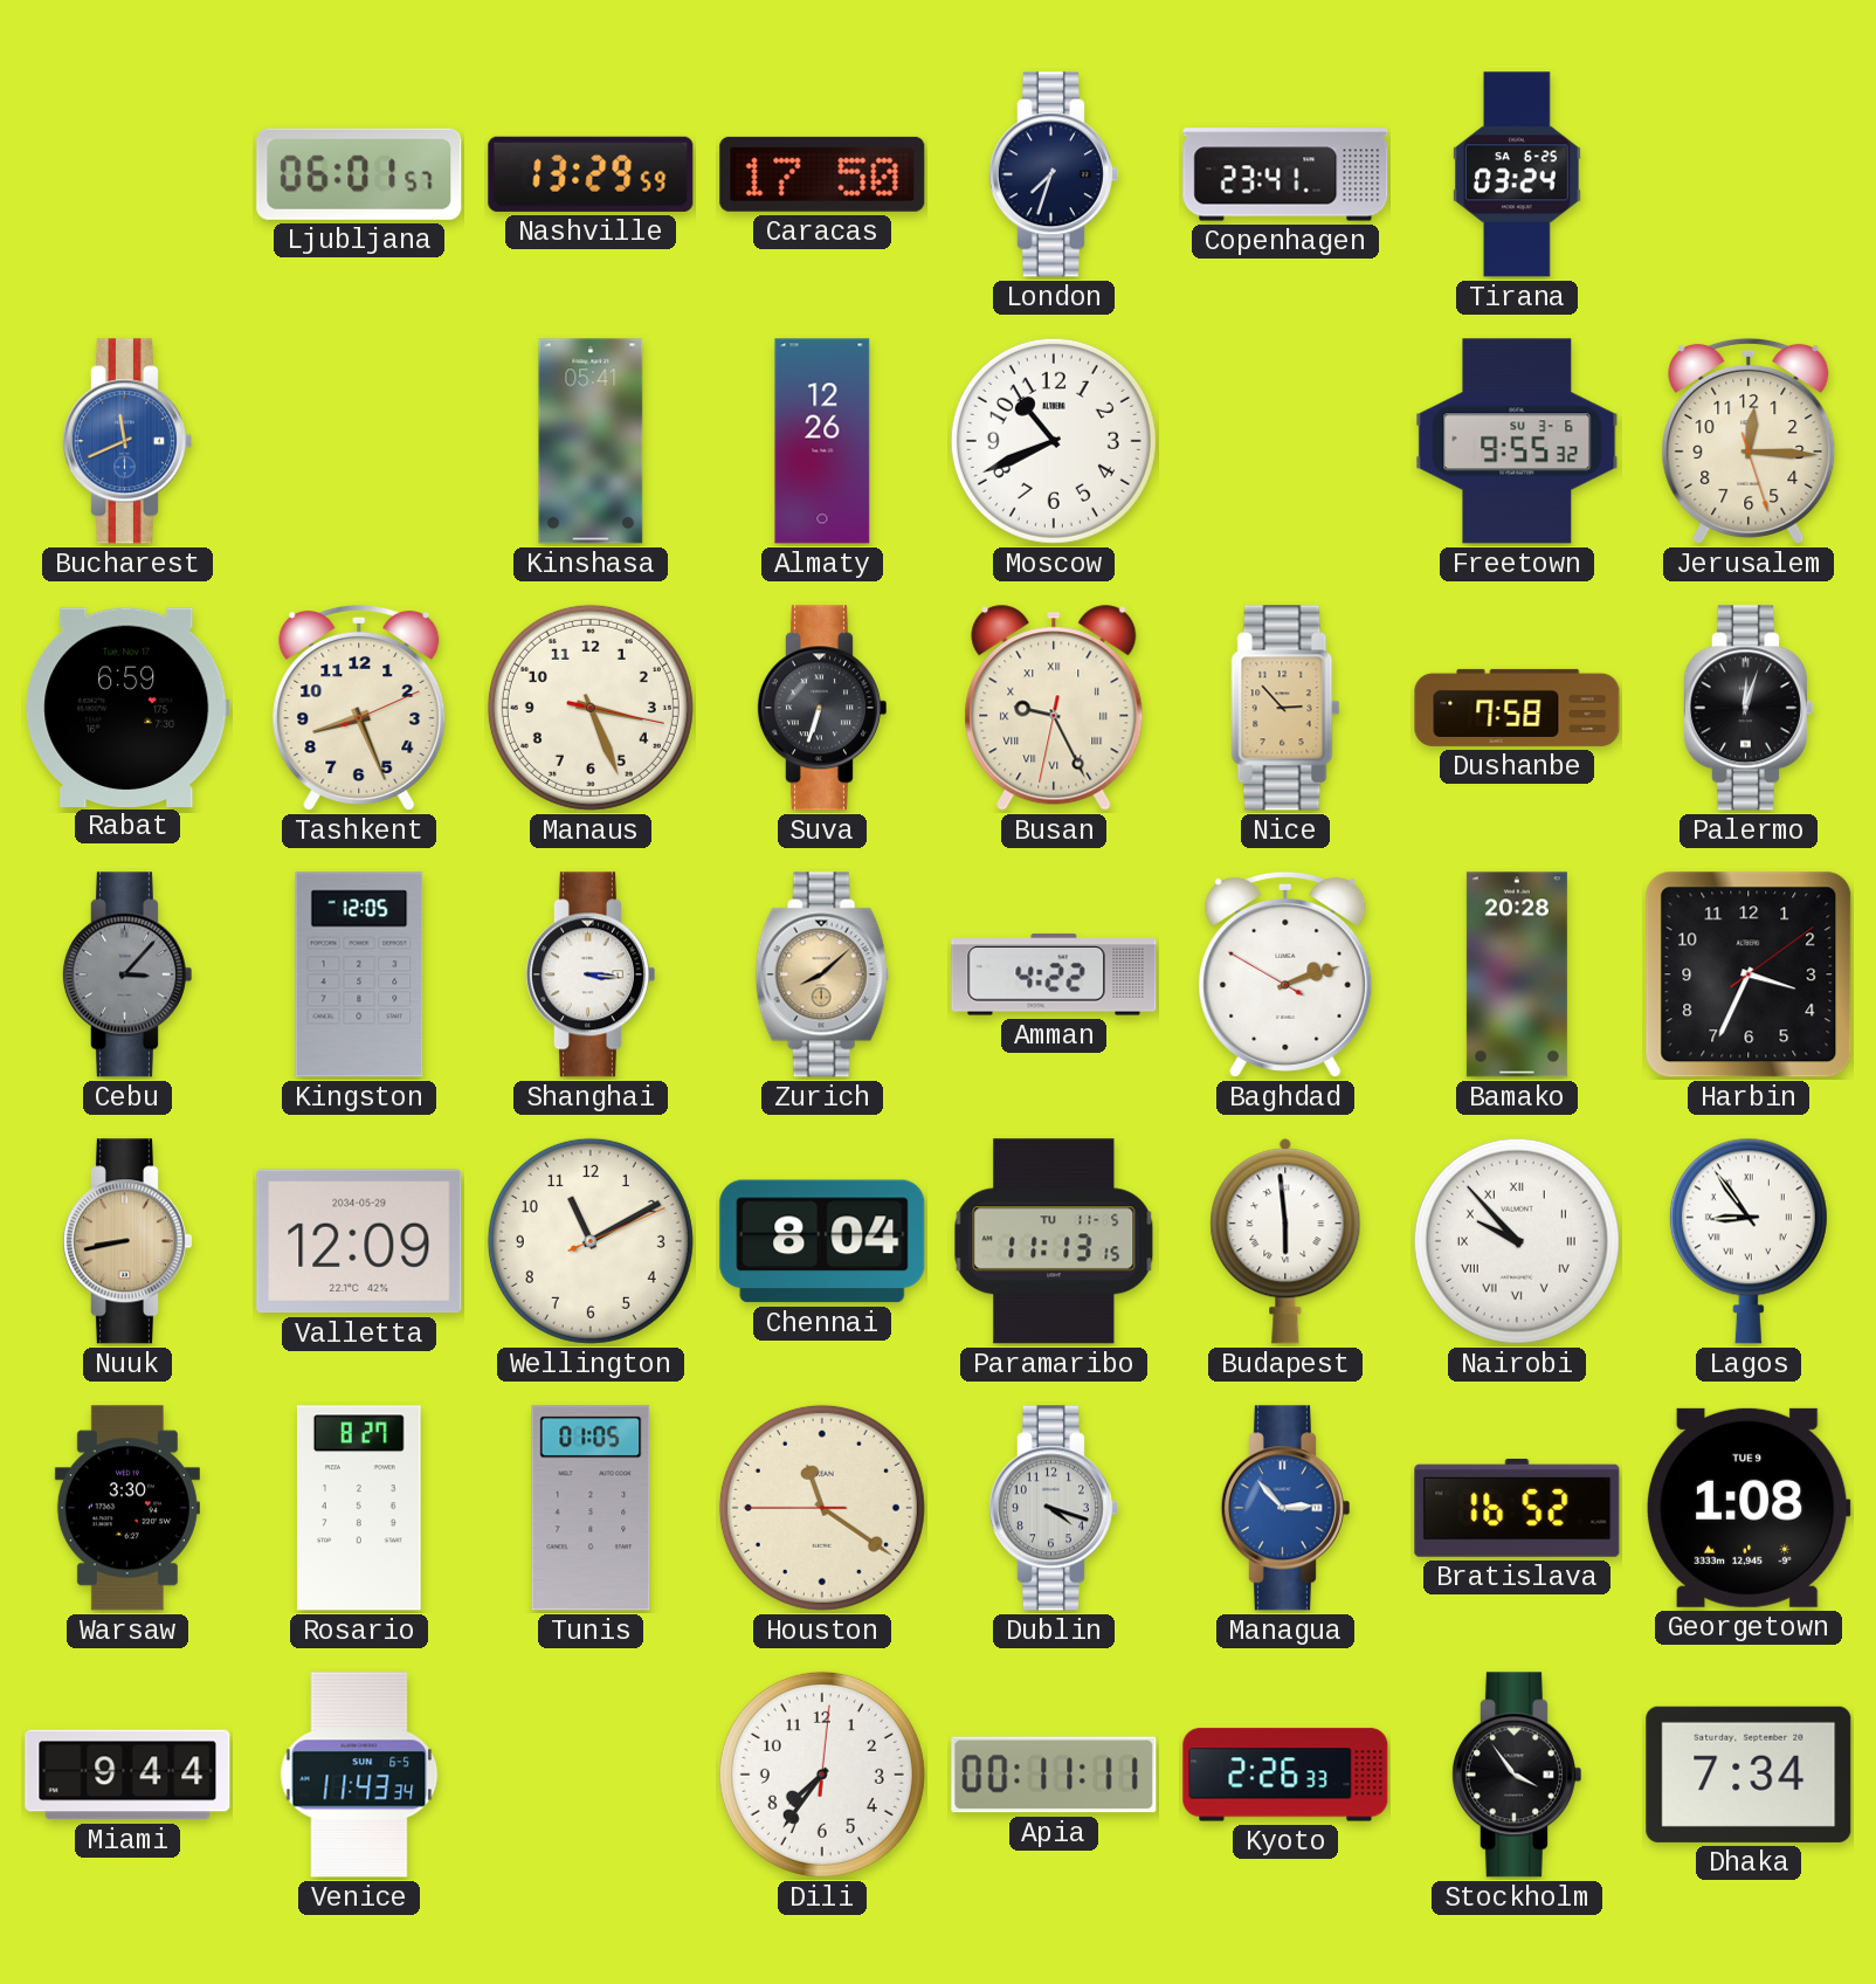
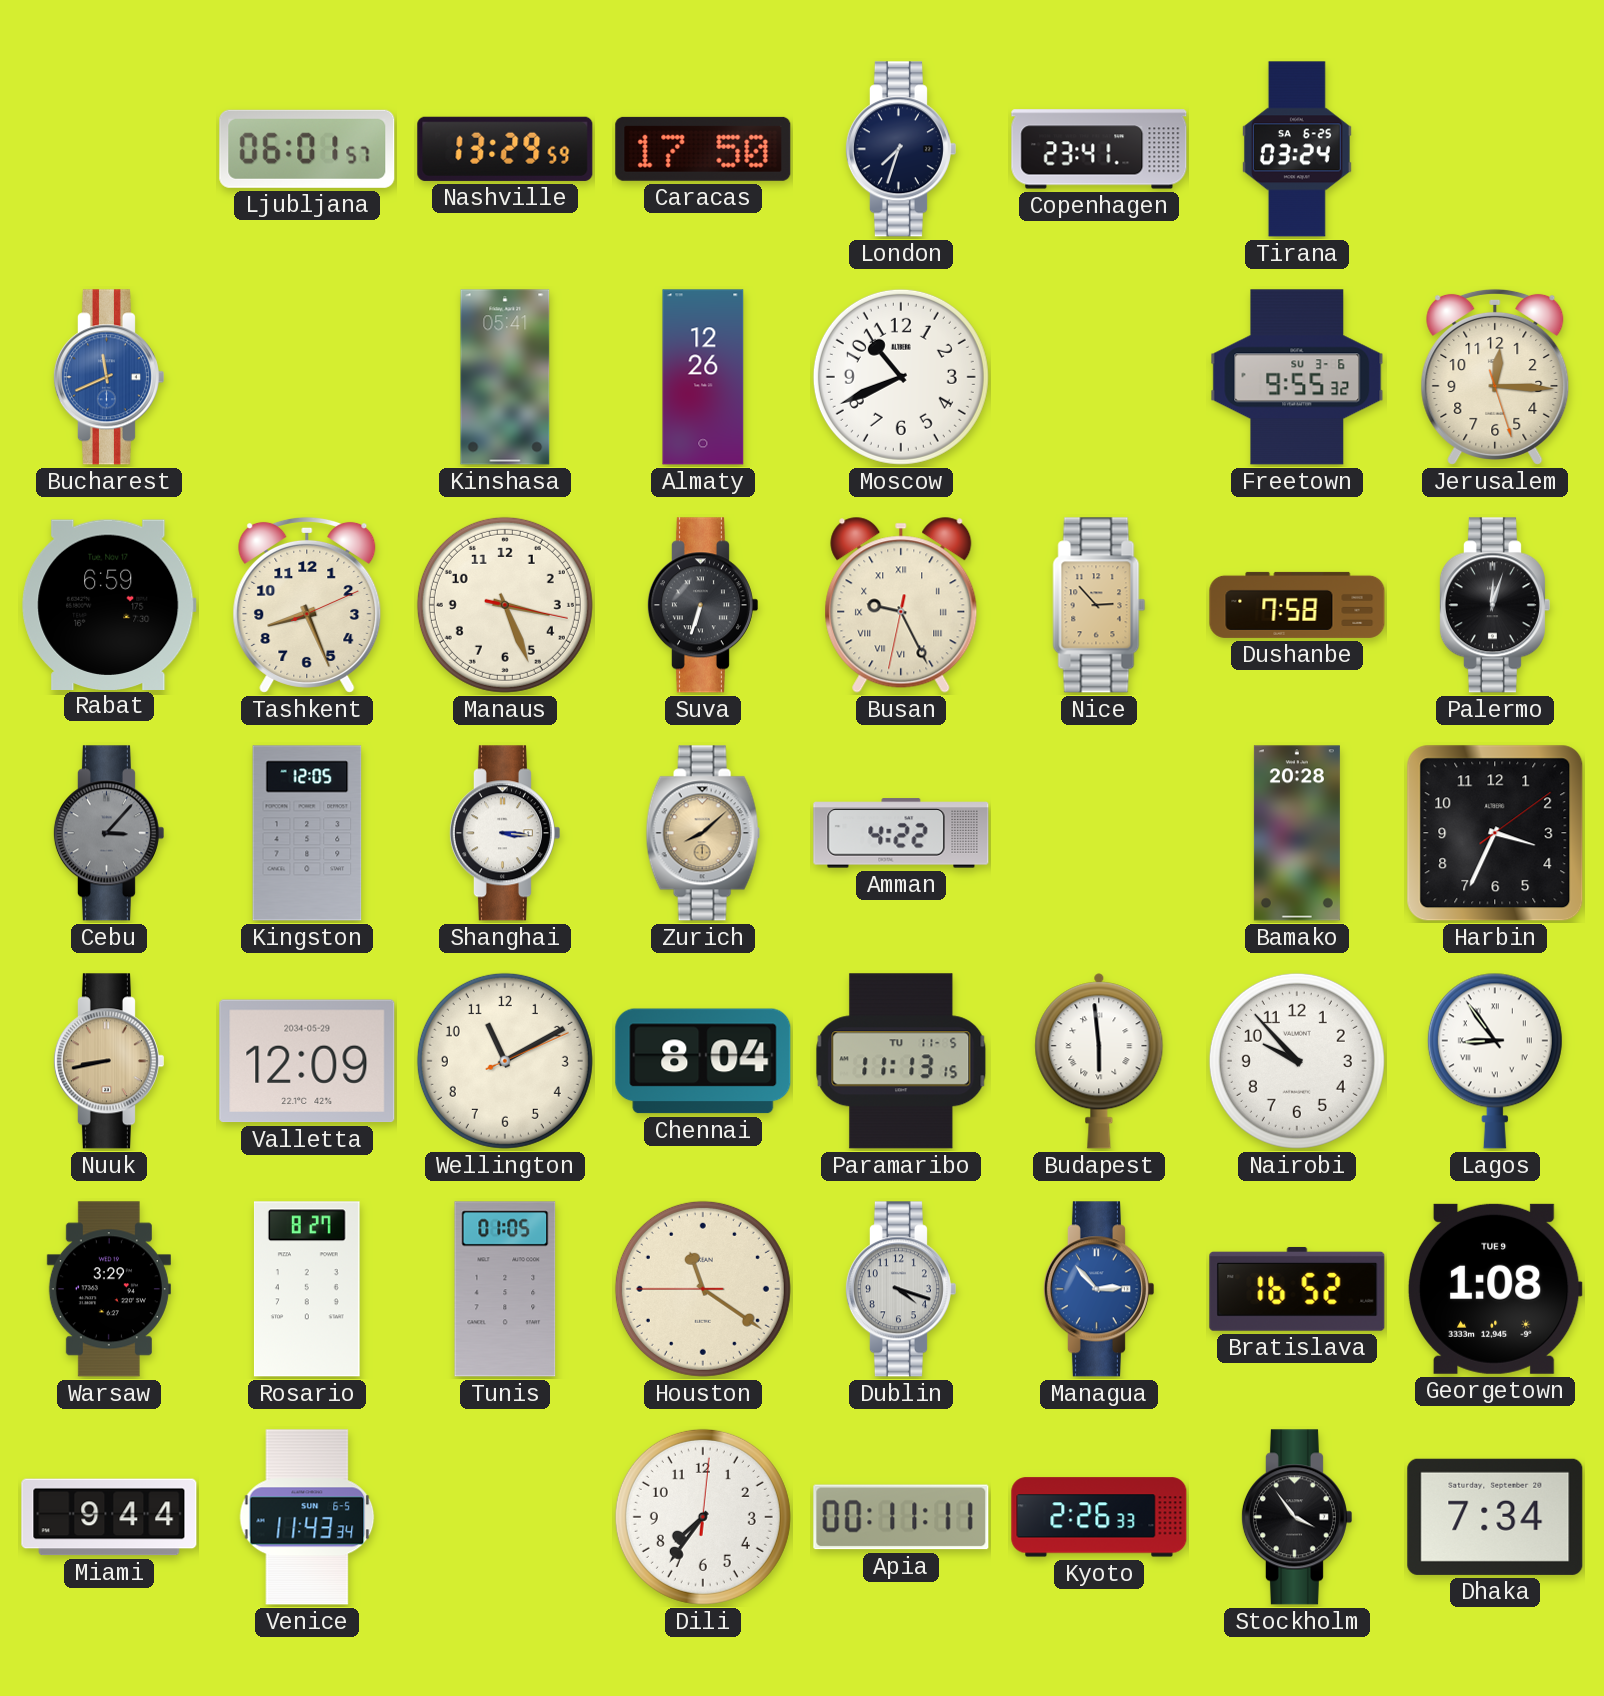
Baghdad: 2:11 -> none
Nairobi numerals: Roman -> Arabic
Warsaw: 3:30 -> 3:29
